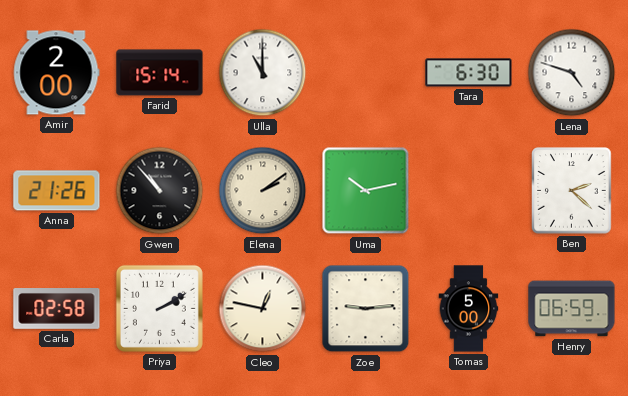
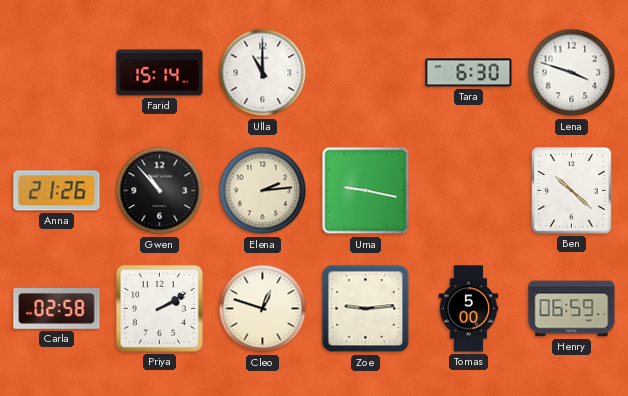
Amir: 2:00 -> none
Lena: 4:48 -> 3:48
Elena: 2:09 -> 2:14
Uma: 10:13 -> 9:17
Ben: 2:22 -> 10:22
Cleo: 12:47 -> 12:48
